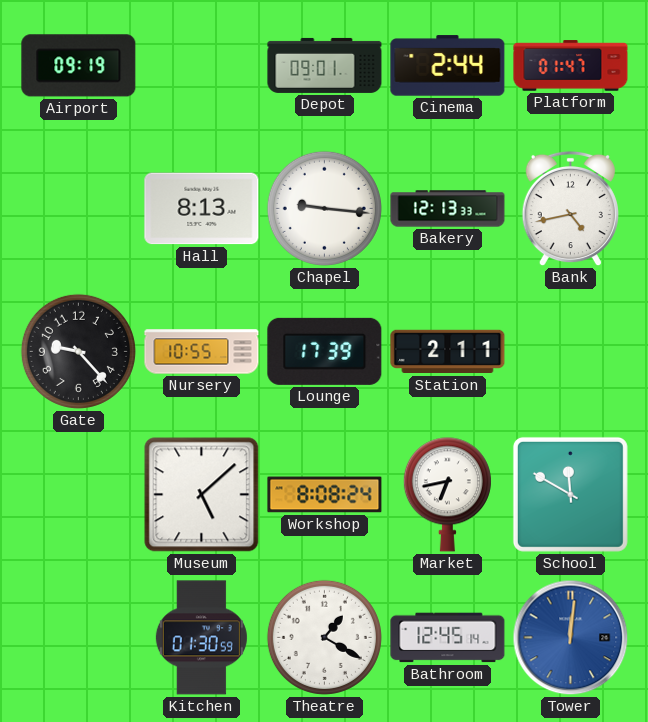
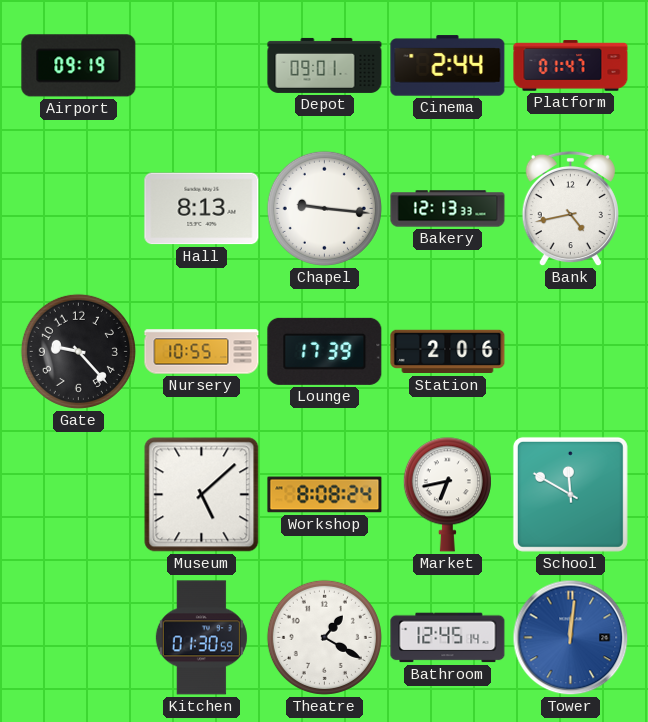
Station: 2:11 -> 2:06
